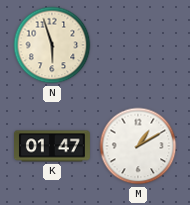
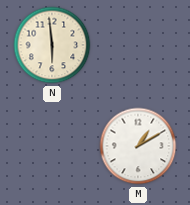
N: 5:57 -> 5:59
K: 01:47 -> none
